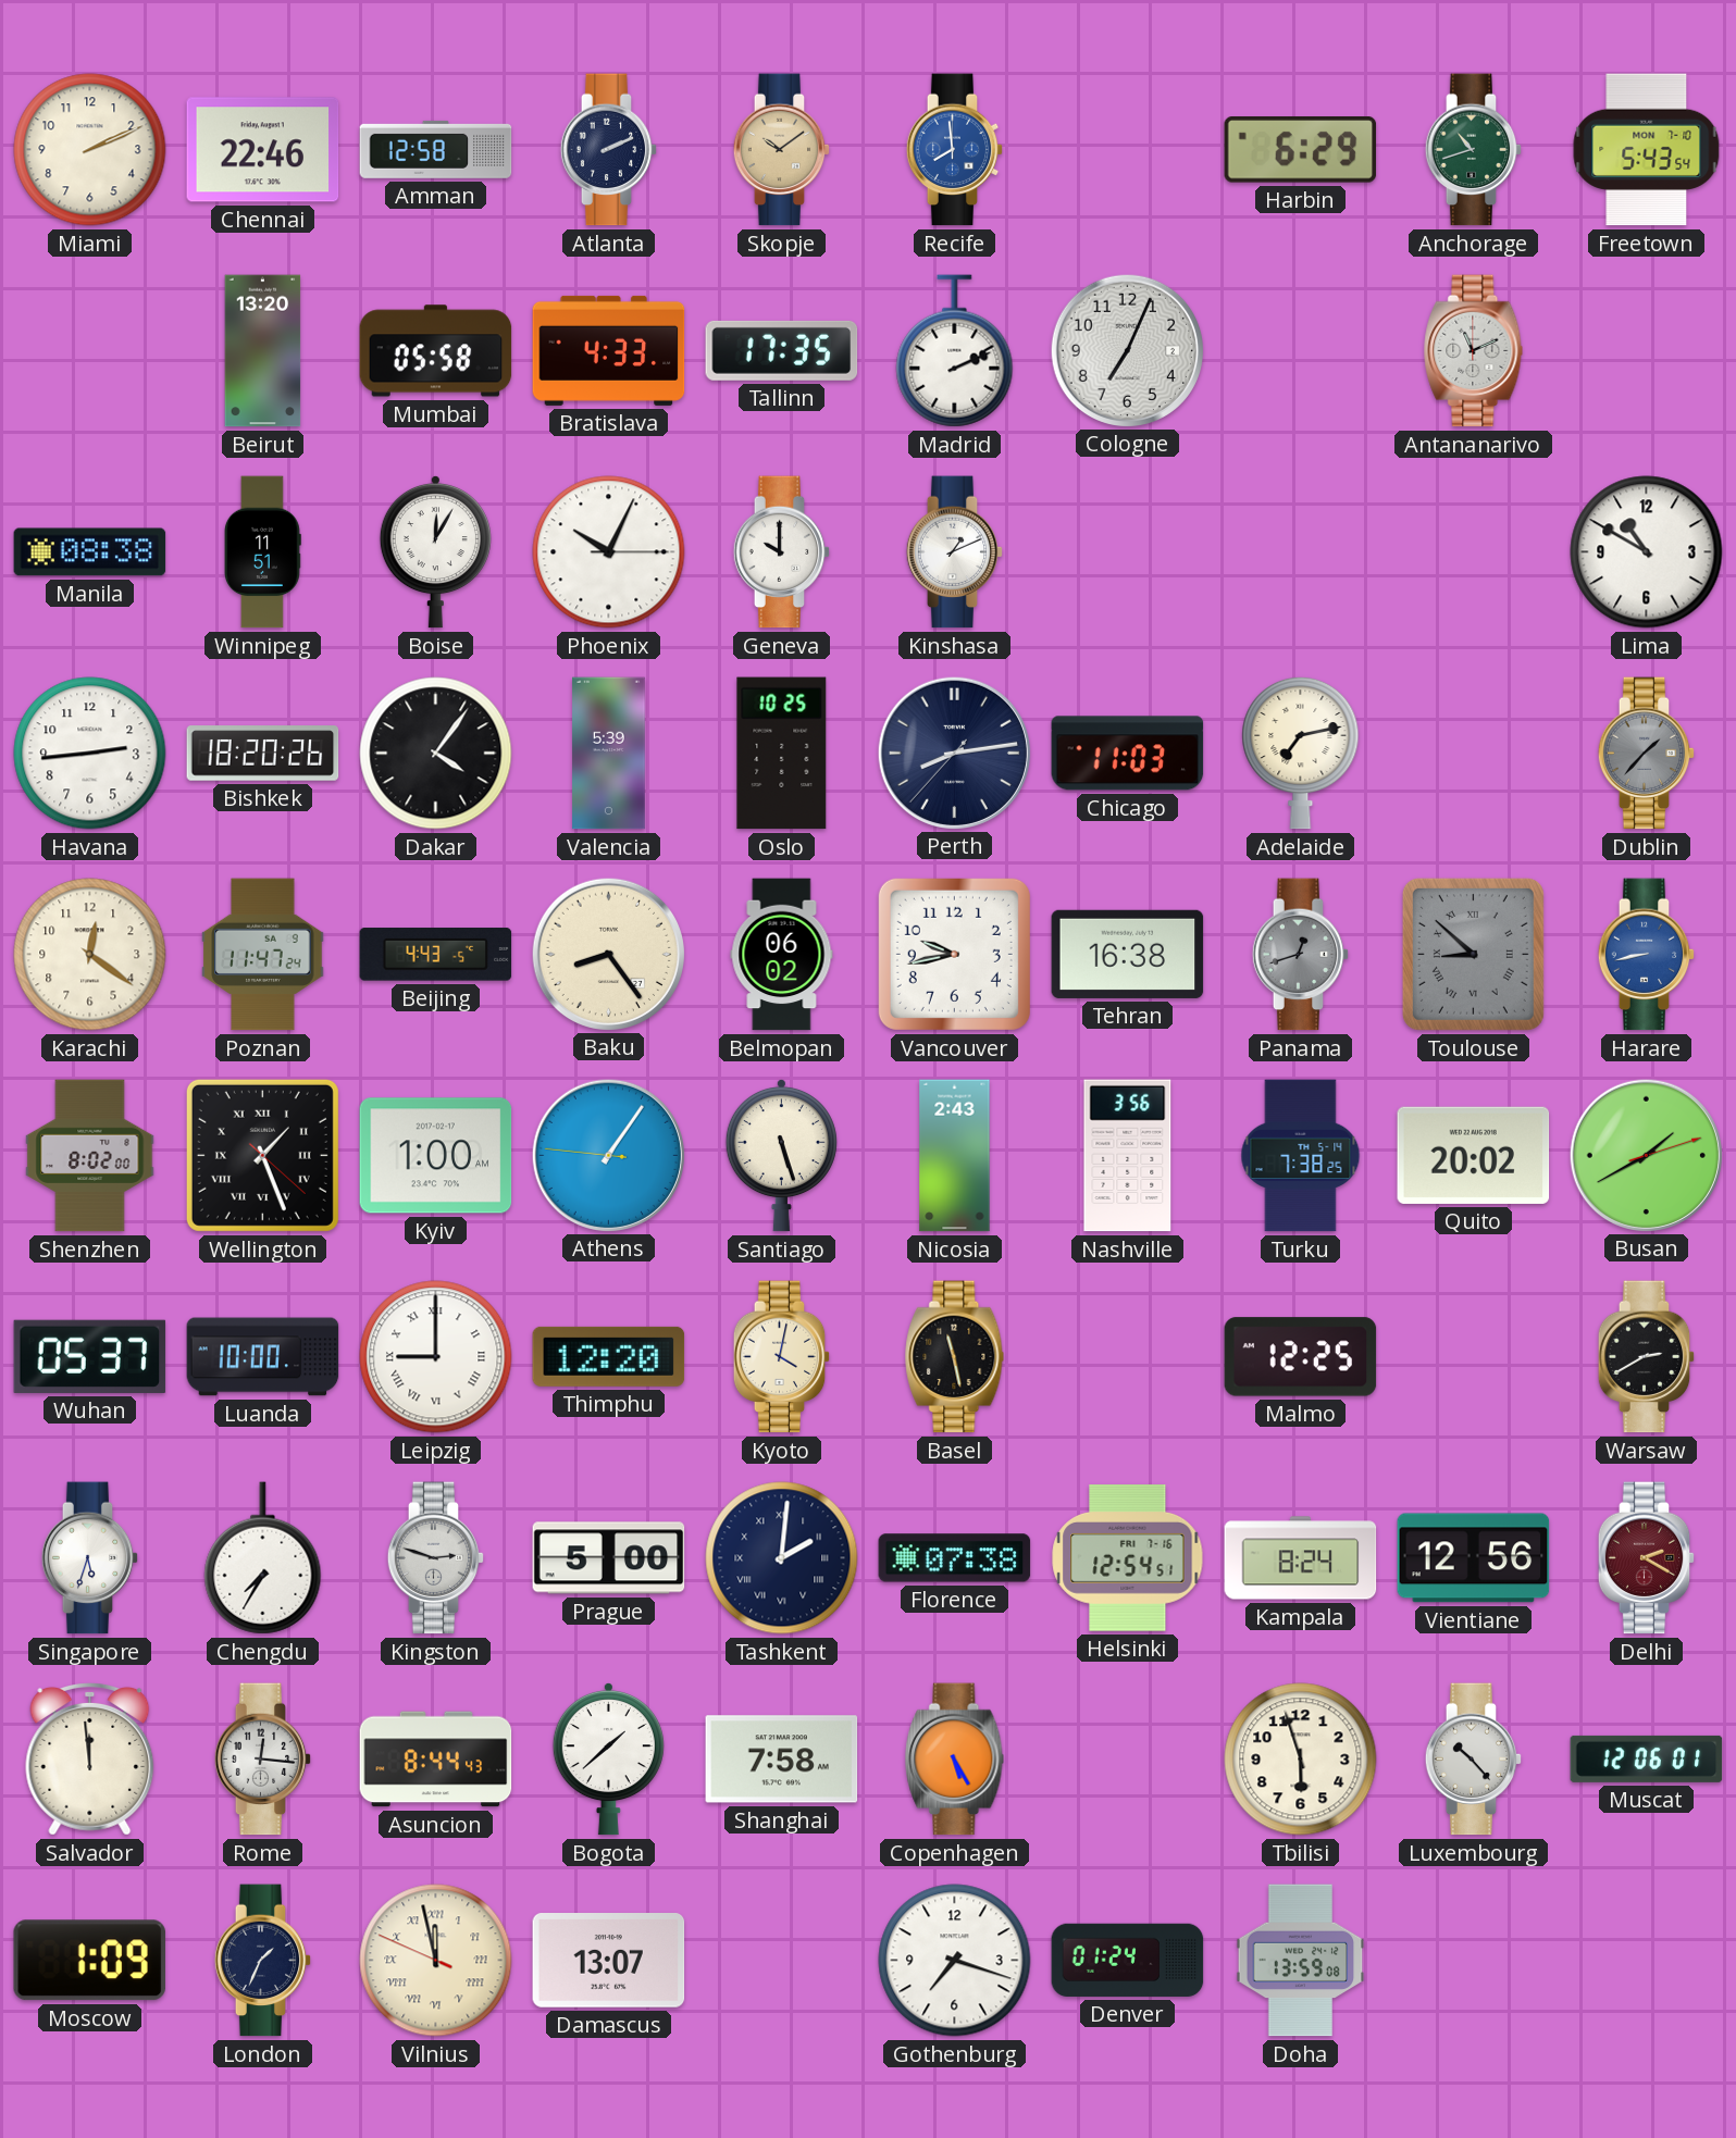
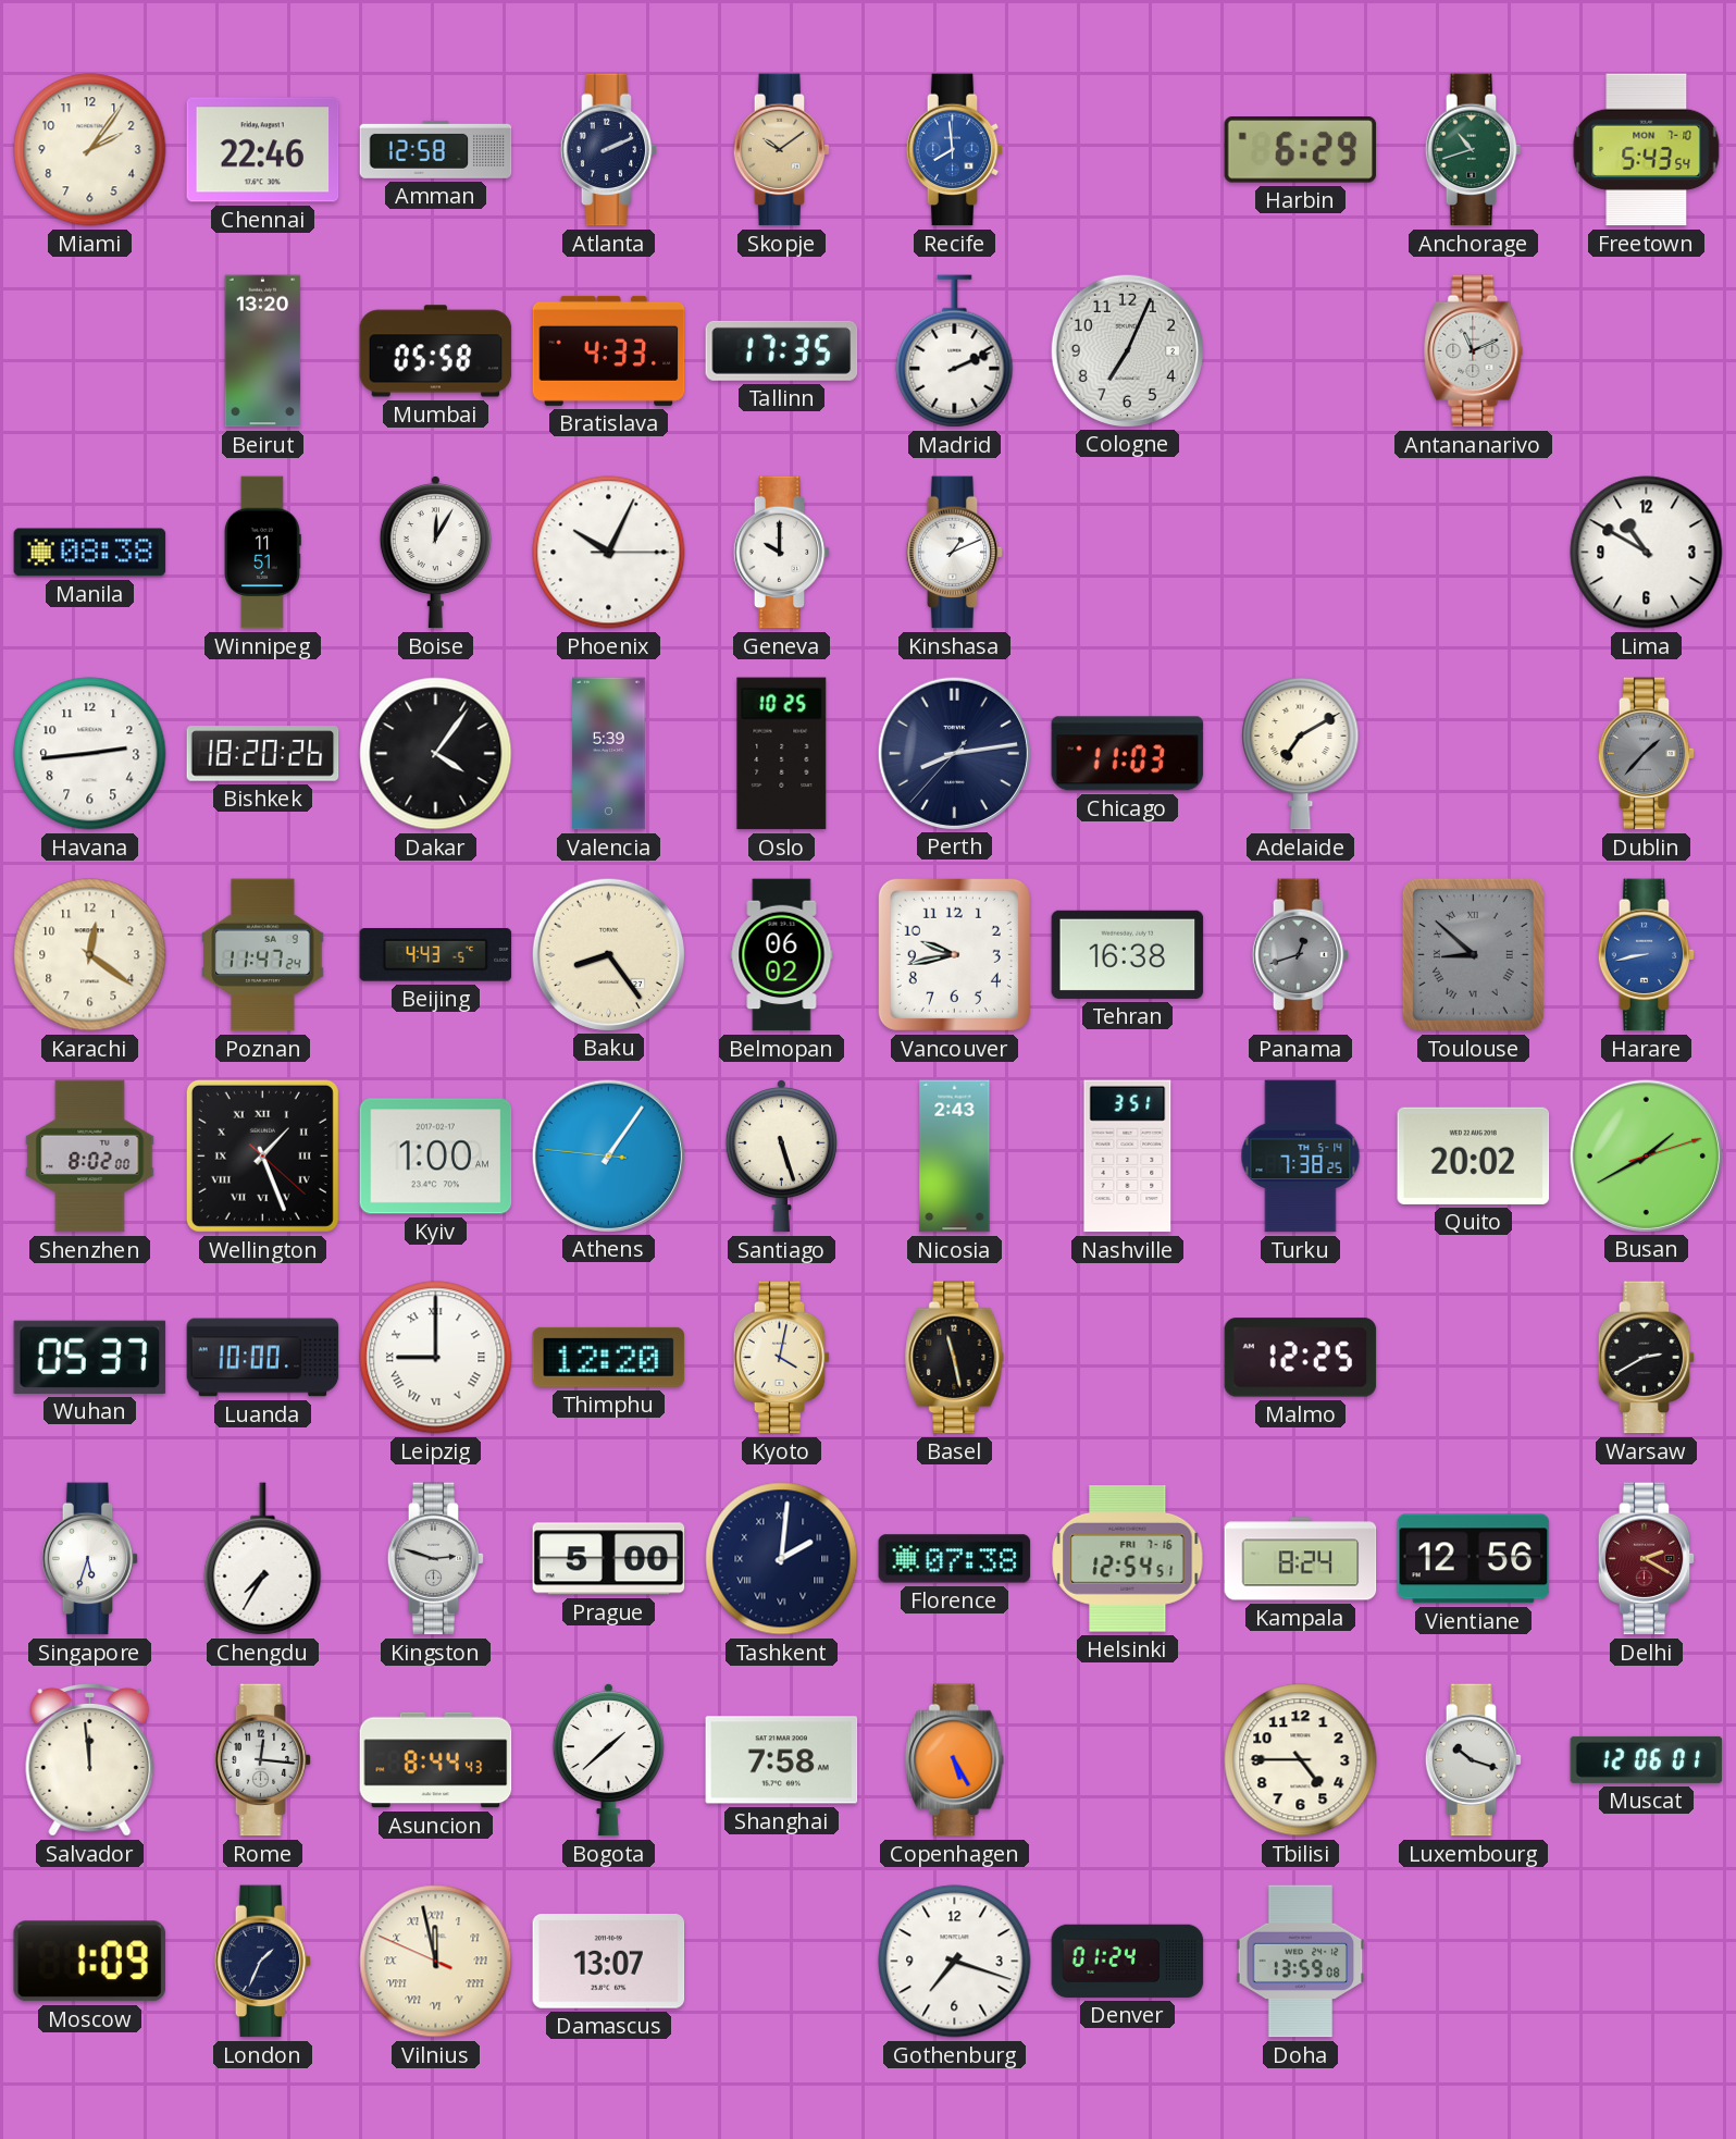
Miami: 2:11 -> 2:06
Adelaide: 7:13 -> 7:10
Nashville: 3:56 -> 3:51
Tbilisi: 5:57 -> 4:45
Luxembourg: 10:23 -> 10:18
